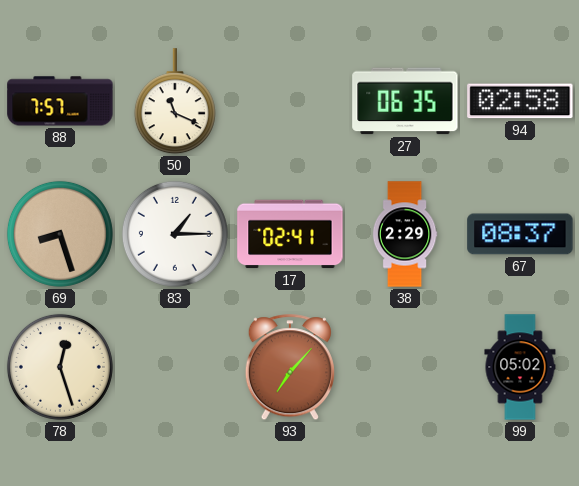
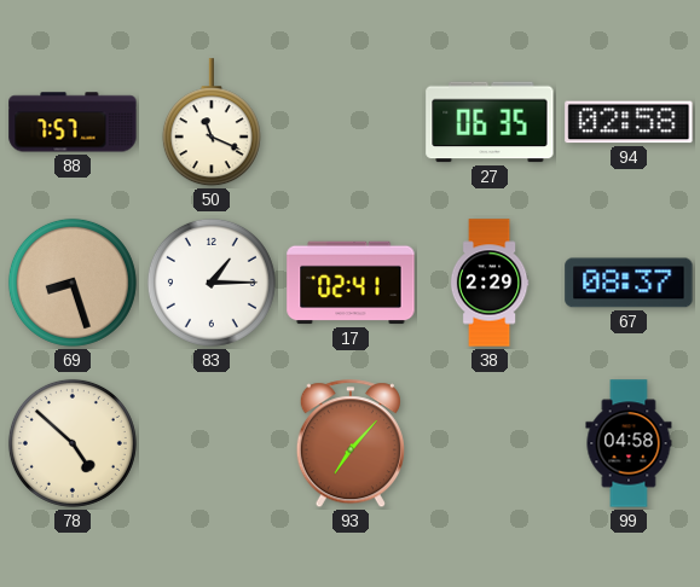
78: 12:27 -> 4:52
99: 05:02 -> 04:58
